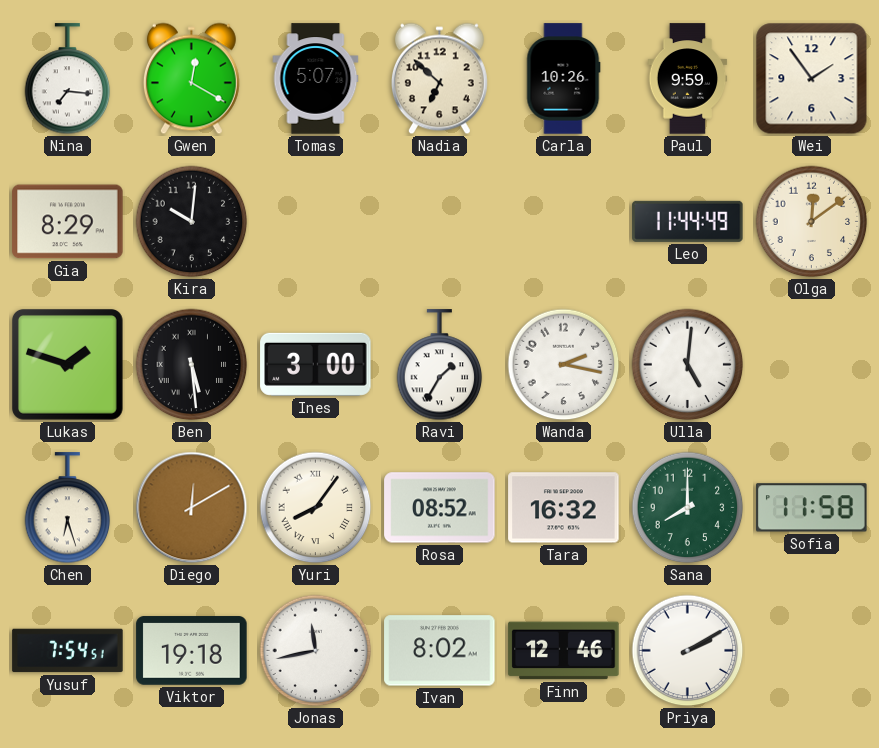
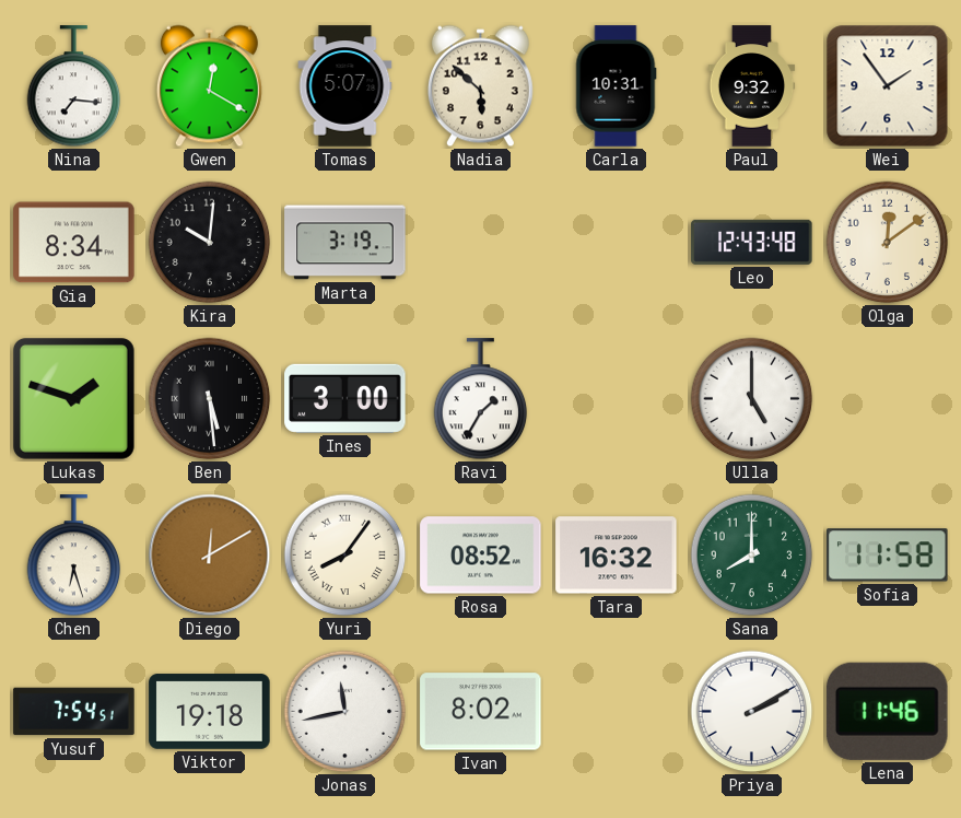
Nadia: 6:52 -> 5:52
Carla: 10:26 -> 10:31
Paul: 9:59 -> 9:32
Gia: 8:29 -> 8:34
Marta: none -> 3:19
Leo: 11:44 -> 12:43
Wanda: 2:17 -> none
Ulla: 5:01 -> 5:00
Finn: 12:46 -> none
Lena: none -> 11:46
